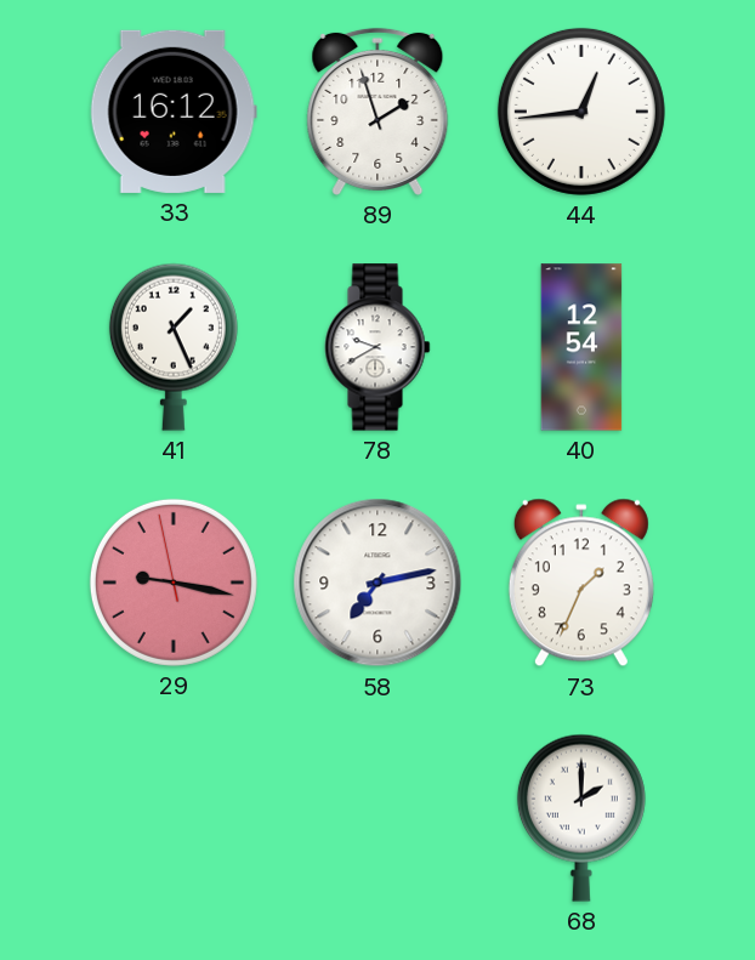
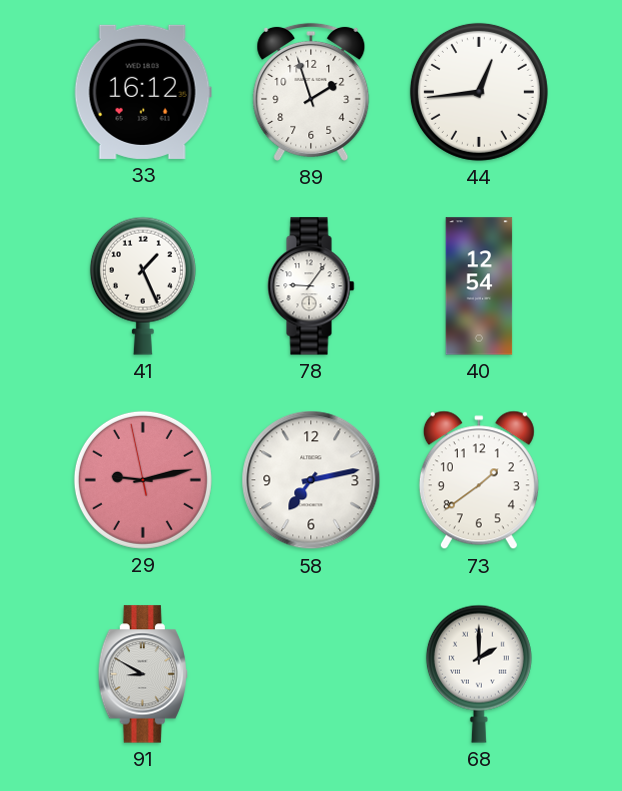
78: 9:40 -> 9:06
29: 9:16 -> 9:12
73: 1:34 -> 1:39
91: none -> 8:50
